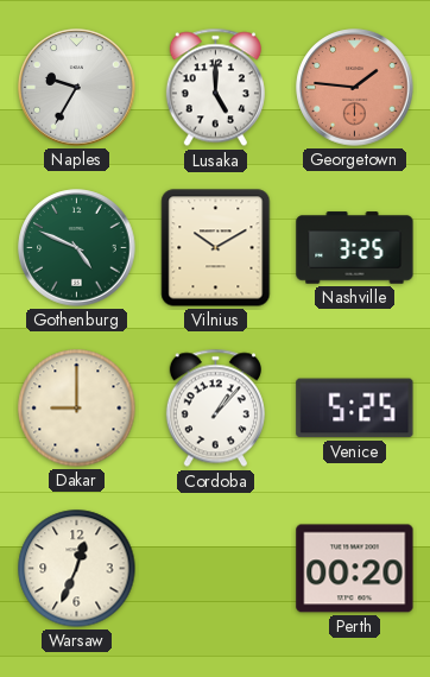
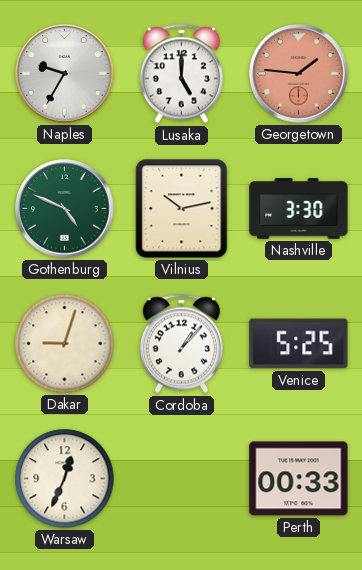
Vilnius: 10:10 -> 10:13
Nashville: 3:25 -> 3:30
Dakar: 9:00 -> 9:03
Perth: 00:20 -> 00:33
